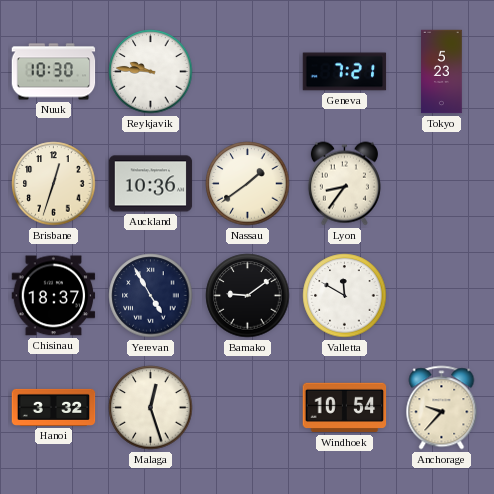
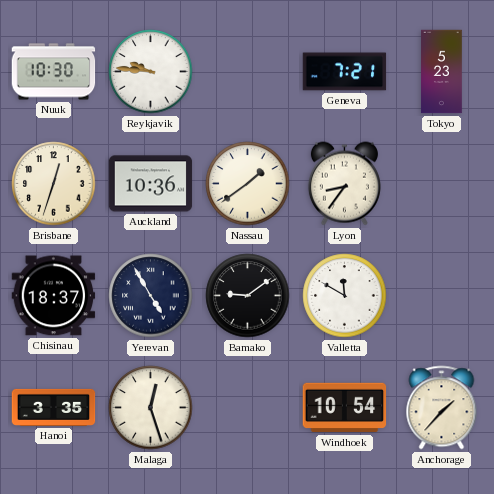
Hanoi: 3:32 -> 3:35
Anchorage: 9:37 -> 1:37
